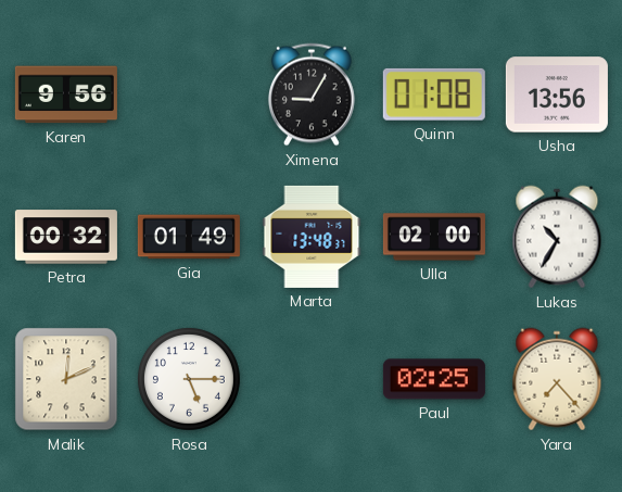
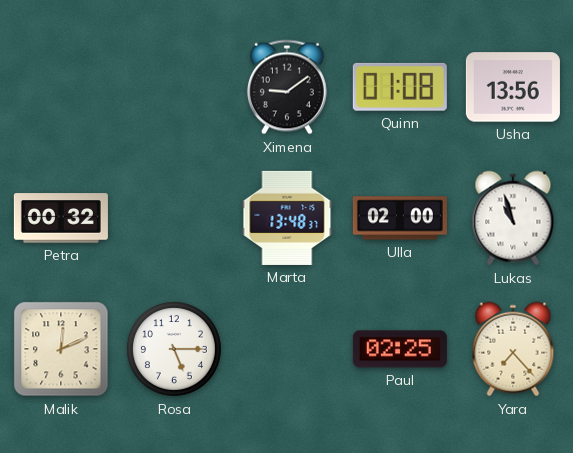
Karen: 9:56 -> none
Ximena: 9:05 -> 9:09
Gia: 01:49 -> none
Lukas: 10:35 -> 10:57
